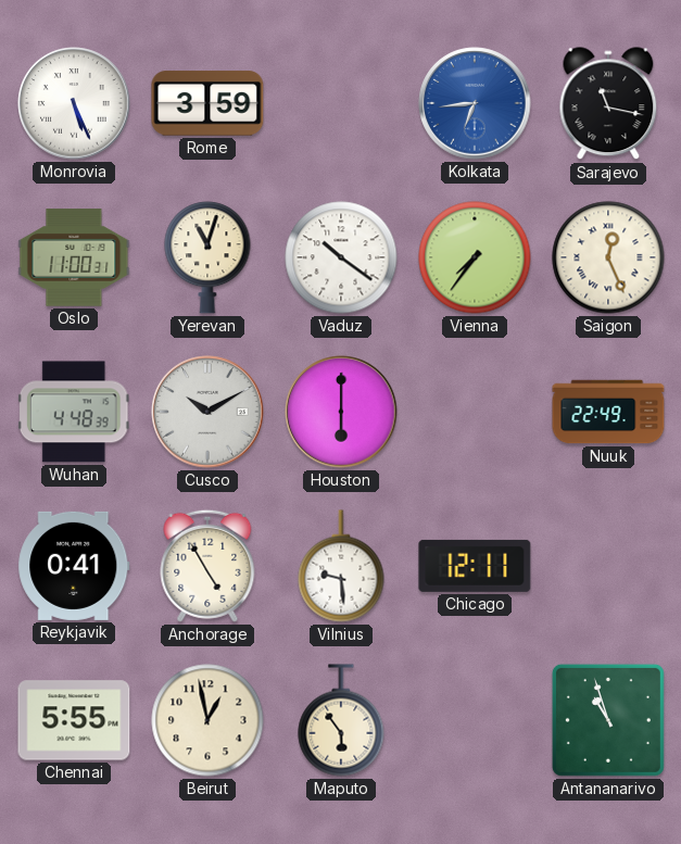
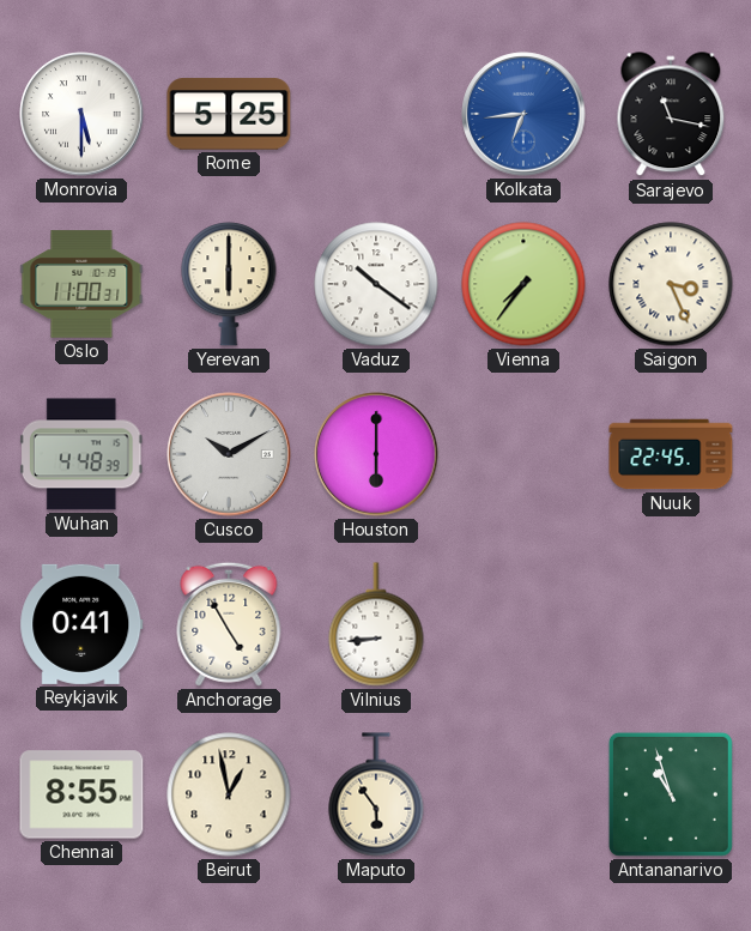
Monrovia: 5:26 -> 5:30
Rome: 3:59 -> 5:25
Yerevan: 11:03 -> 6:00
Saigon: 12:26 -> 3:26
Nuuk: 22:49 -> 22:45
Vilnius: 9:29 -> 8:44
Chicago: 12:11 -> none
Chennai: 5:55 -> 8:55
